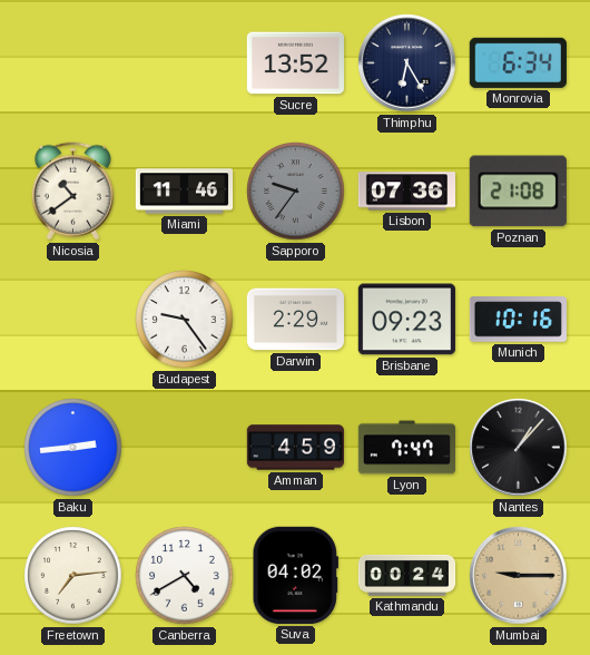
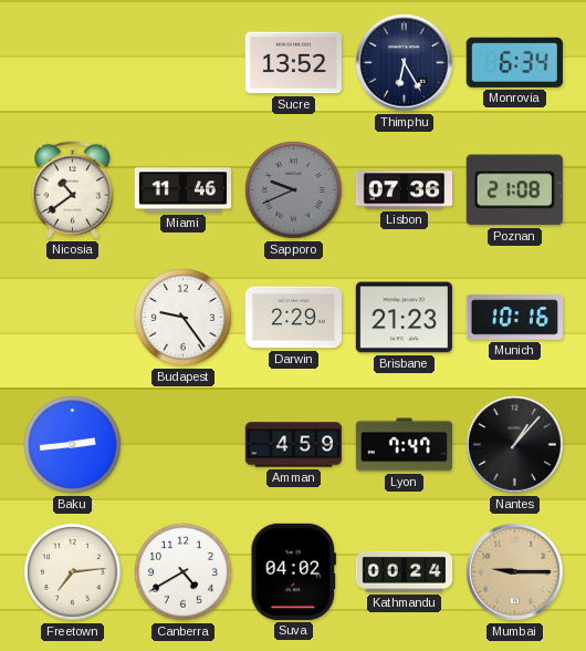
Sapporo: 9:36 -> 9:41
Brisbane: 09:23 -> 21:23
